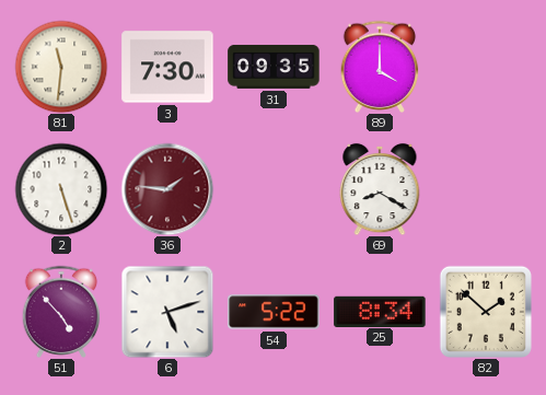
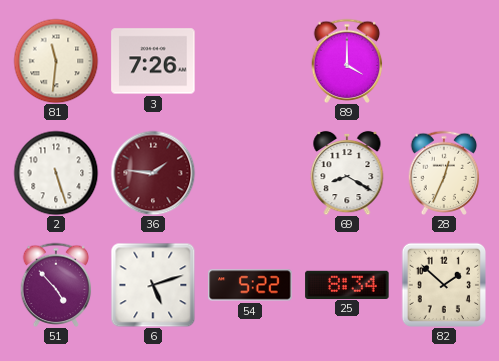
3: 7:30 -> 7:26
31: 09:35 -> none
28: none -> 12:34
